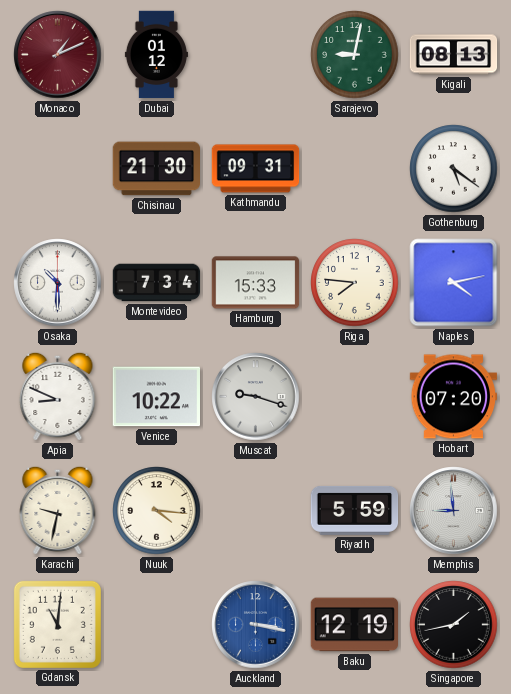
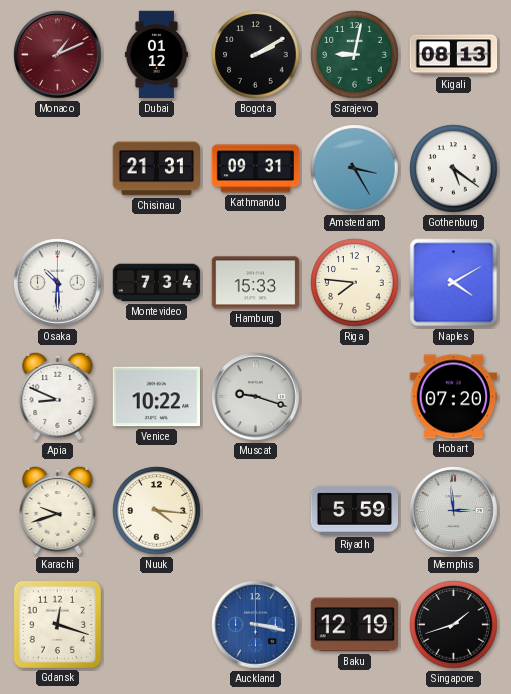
Bogota: none -> 2:10
Chisinau: 21:30 -> 21:31
Amsterdam: none -> 3:25
Naples: 4:13 -> 4:10
Karachi: 9:32 -> 9:42
Memphis: 8:59 -> 2:59
Gdansk: 11:01 -> 12:18
Singapore: 1:43 -> 1:42
